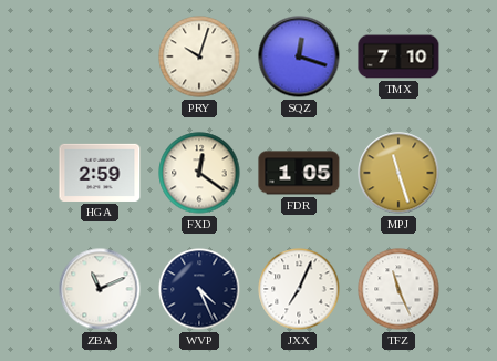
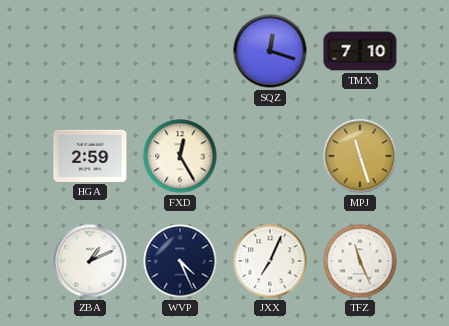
PRY: 10:03 -> none
FXD: 12:21 -> 12:25
FDR: 1:05 -> none
ZBA: 11:11 -> 1:11
